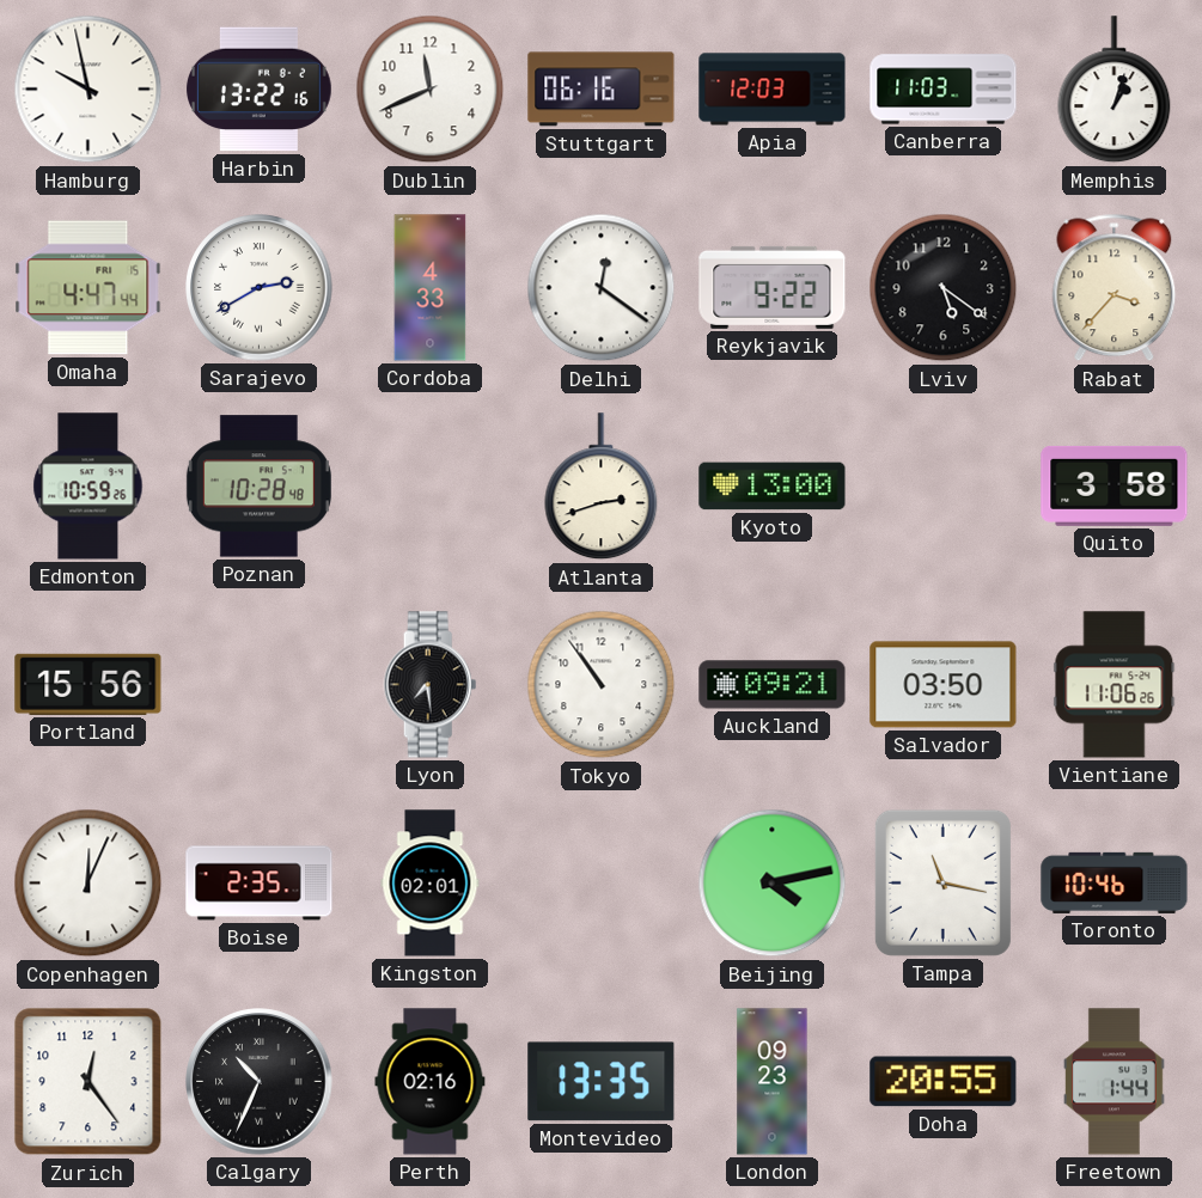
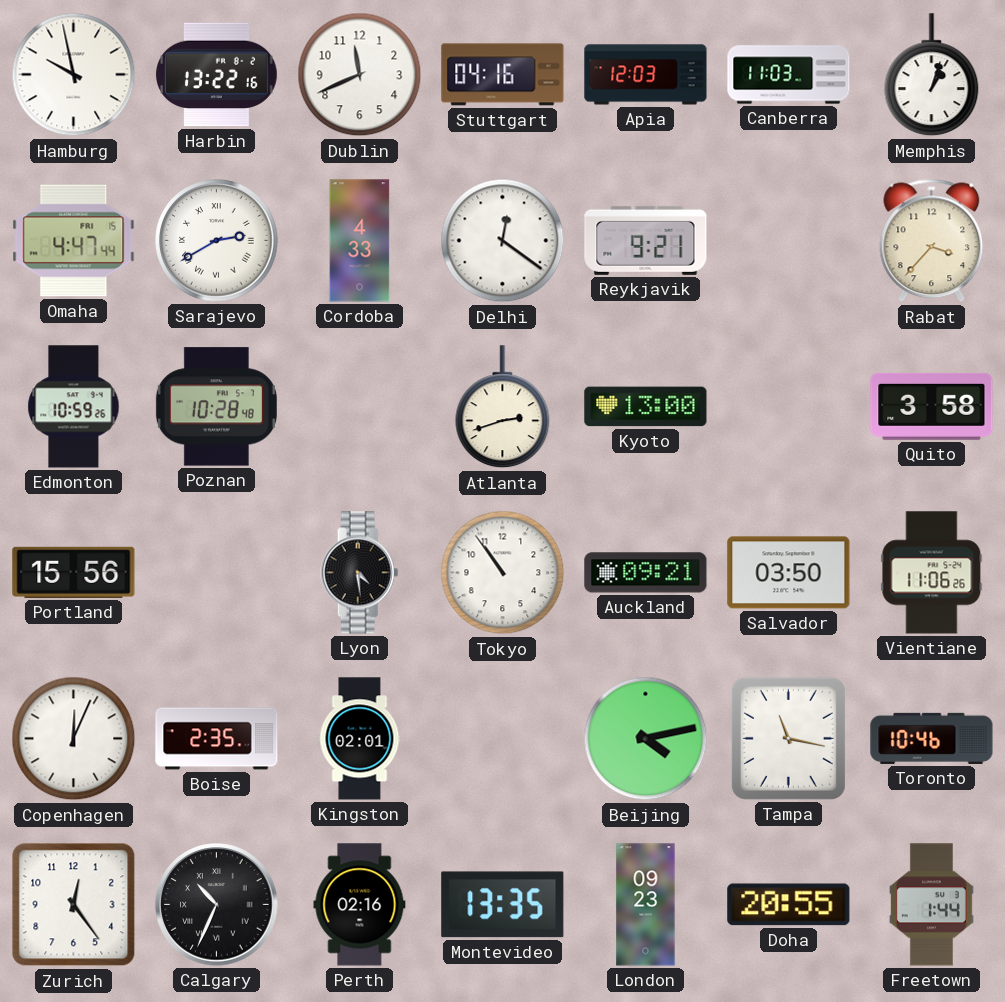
Stuttgart: 06:16 -> 04:16
Reykjavik: 9:22 -> 9:21
Lviv: 5:21 -> none
Lyon: 7:29 -> 4:29
